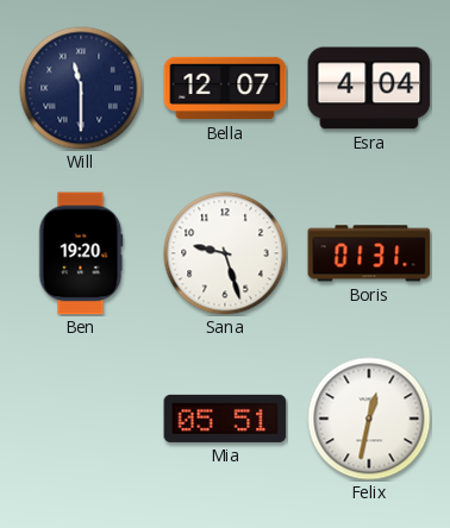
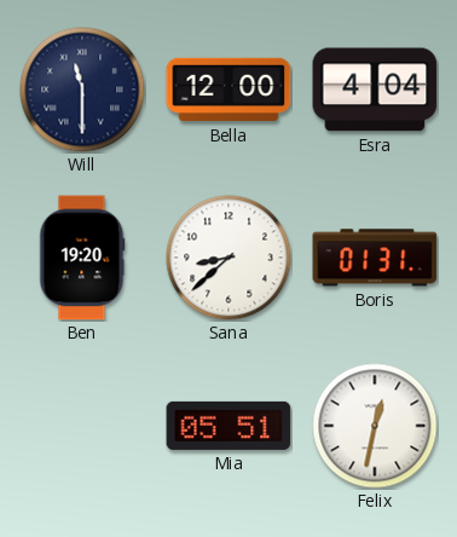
Bella: 12:07 -> 12:00
Sana: 9:27 -> 8:38
